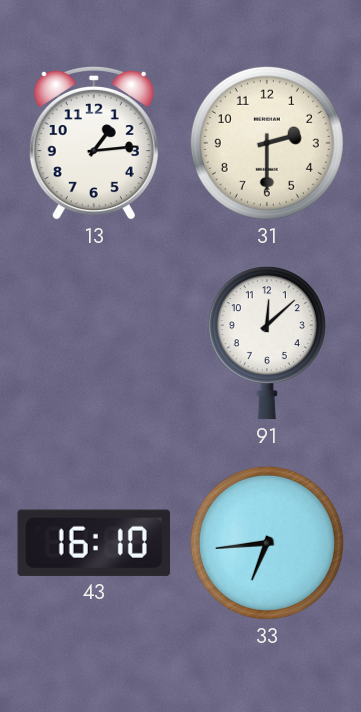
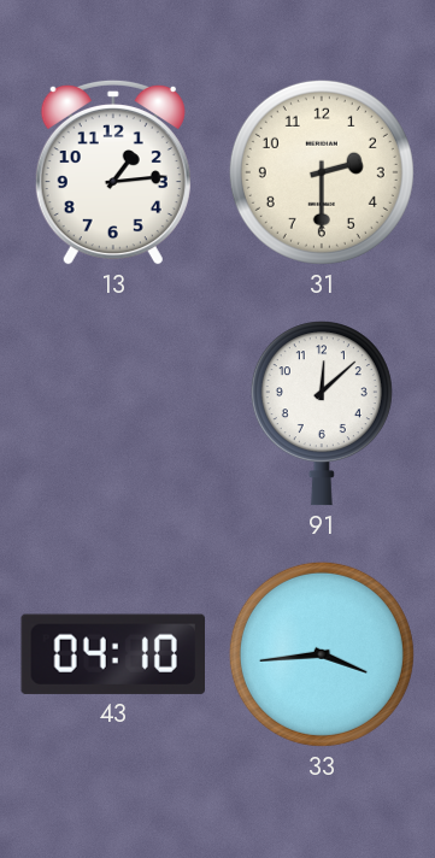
43: 16:10 -> 04:10
33: 6:44 -> 3:44
